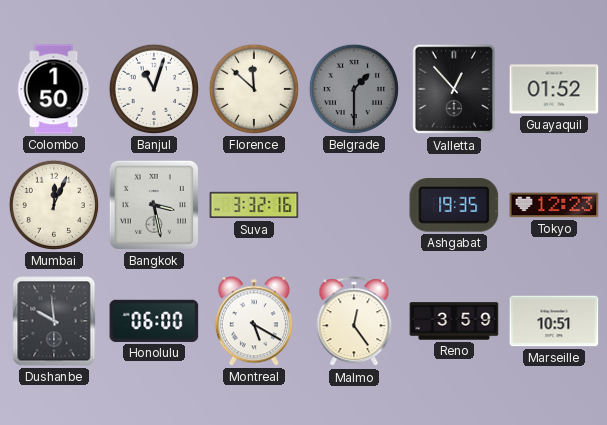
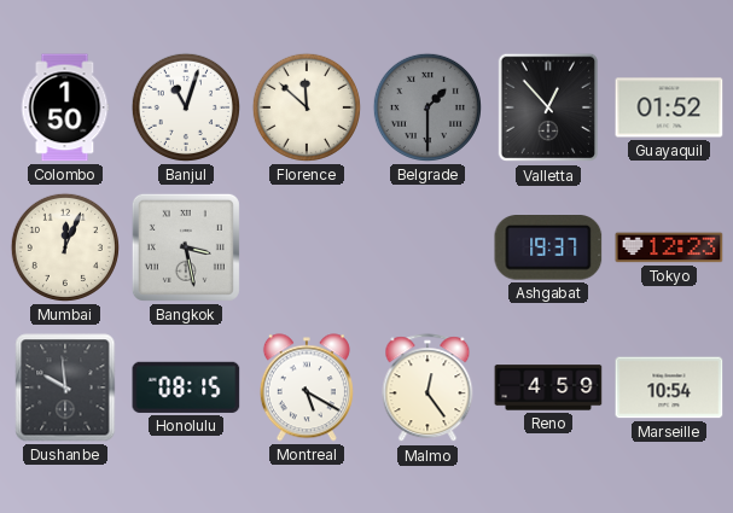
Suva: 3:32 -> none
Ashgabat: 19:35 -> 19:37
Honolulu: 06:00 -> 08:15
Reno: 3:59 -> 4:59
Marseille: 10:51 -> 10:54
